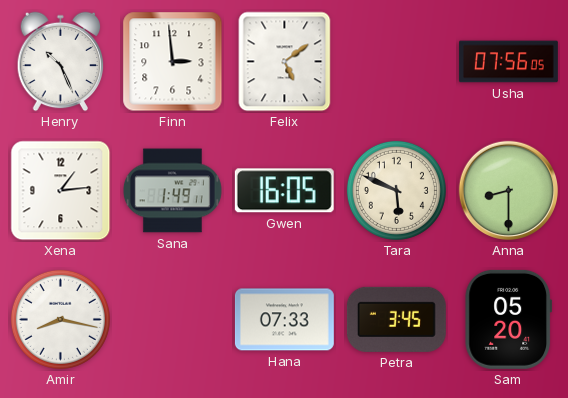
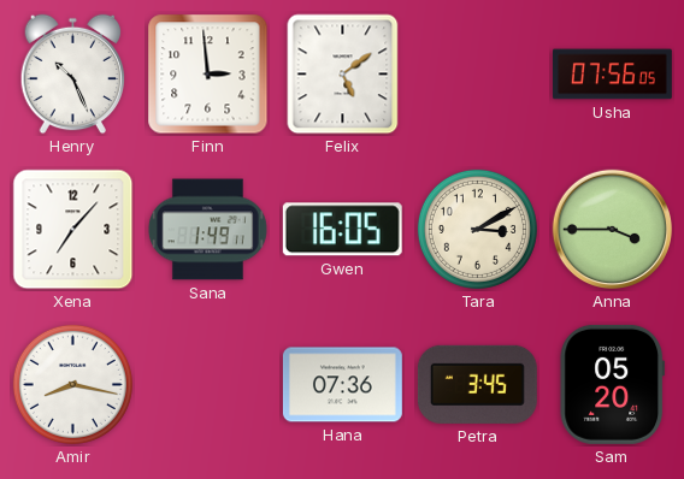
Xena: 1:14 -> 7:07
Tara: 5:49 -> 3:10
Anna: 8:30 -> 3:45
Hana: 07:33 -> 07:36
